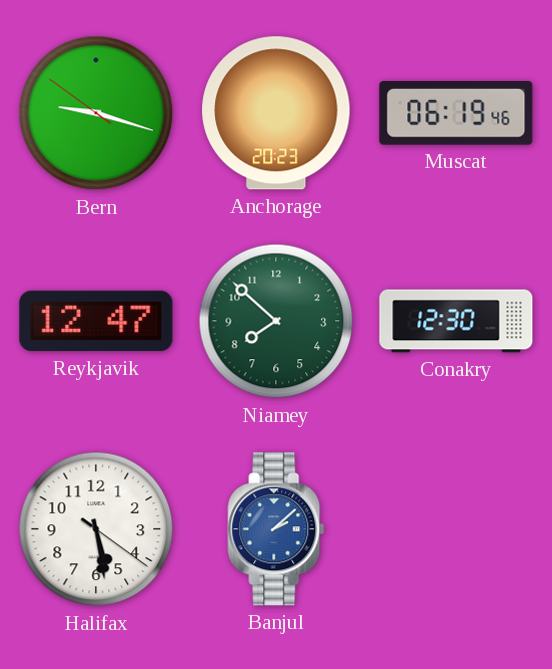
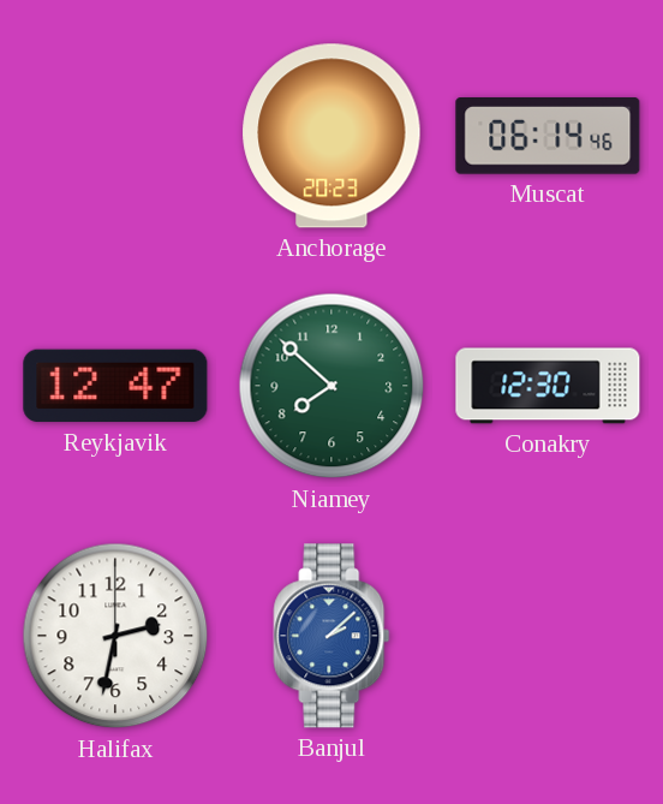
Bern: 9:17 -> none
Muscat: 06:19 -> 06:14
Halifax: 5:28 -> 2:32
